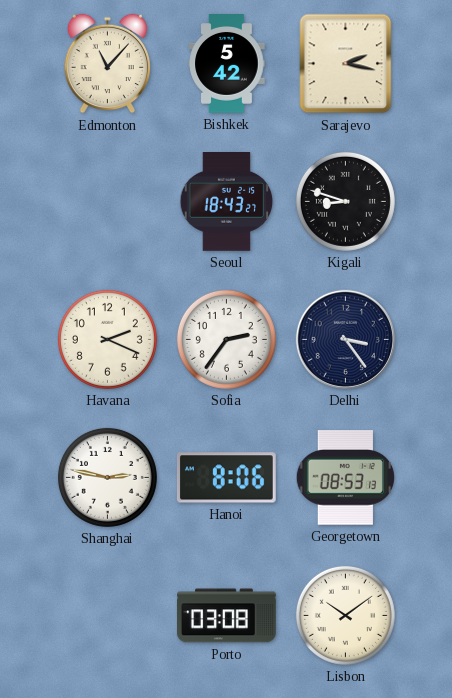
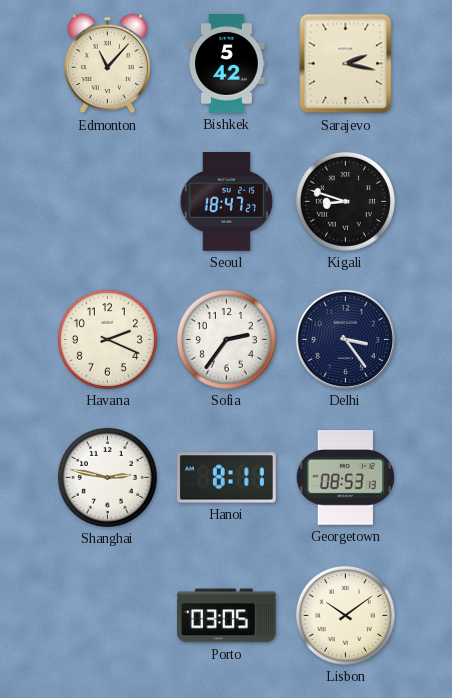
Seoul: 18:43 -> 18:47
Hanoi: 8:06 -> 8:11
Porto: 03:08 -> 03:05
